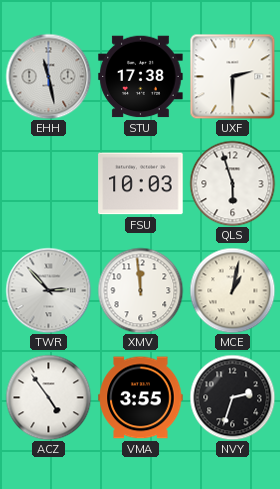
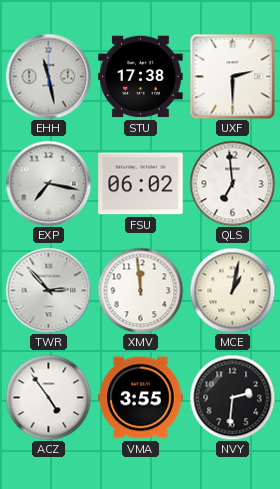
EXP: none -> 7:17
FSU: 10:03 -> 06:02
QLS: 5:57 -> 6:59
NVY: 2:33 -> 2:31
